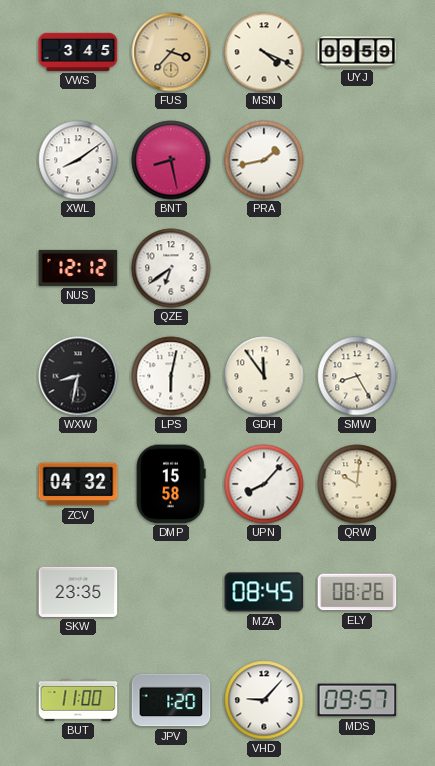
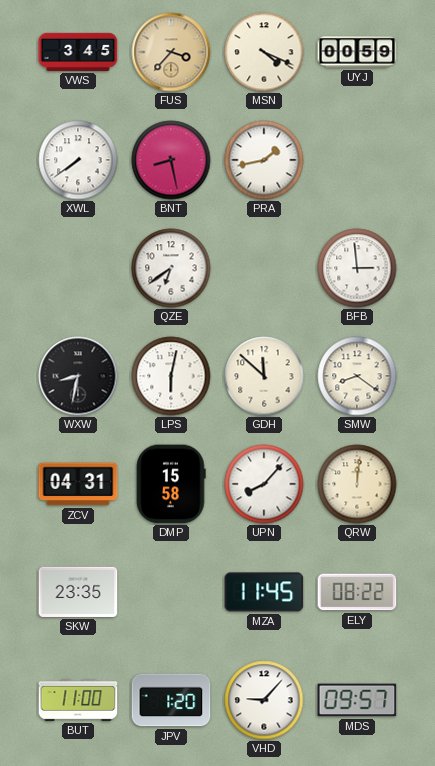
UYJ: 09:59 -> 00:59
XWL: 8:09 -> 7:39
NUS: 12:12 -> none
BFB: none -> 2:59
GDH: 11:54 -> 11:52
SMW: 8:25 -> 8:21
ZCV: 04:32 -> 04:31
QRW: 10:01 -> 12:01
MZA: 08:45 -> 11:45
ELY: 08:26 -> 08:22
